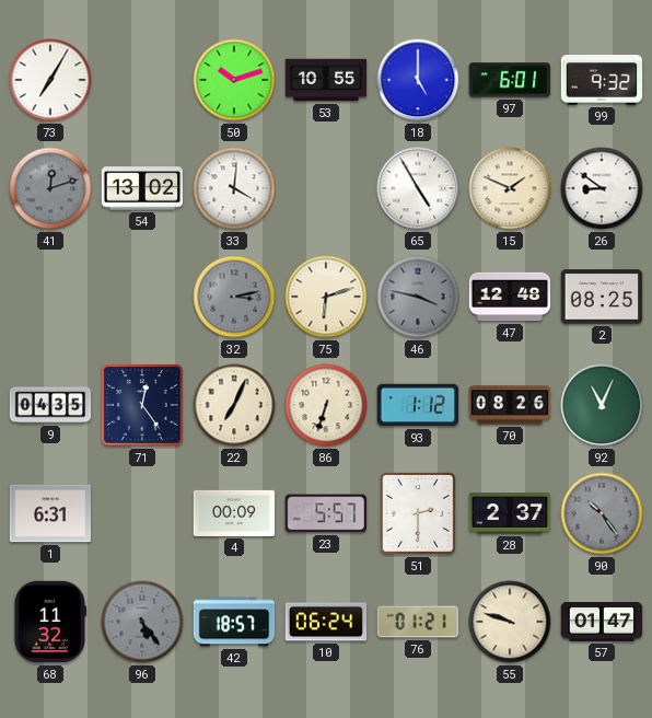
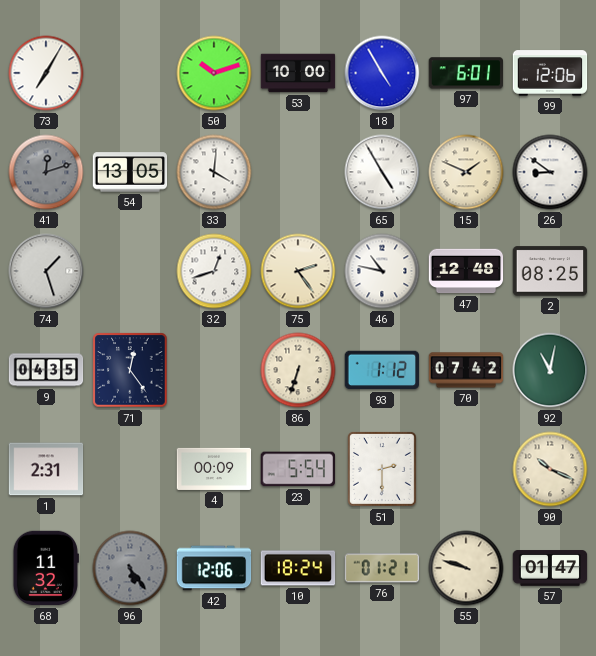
53: 10:55 -> 10:00
18: 5:00 -> 4:55
99: 9:32 -> 12:06
54: 13:02 -> 13:05
74: none -> 1:27
32: 3:13 -> 12:42
32 dial: grey -> white
75: 6:12 -> 2:24
46: 3:47 -> 10:47
46 dial: grey -> white
22: 7:04 -> none
70: 08:26 -> 07:42
92: 11:04 -> 11:02
1: 6:31 -> 2:31
23: 5:57 -> 5:54
28: 2:37 -> none
90: 10:24 -> 10:19
90 dial: grey -> cream
42: 18:57 -> 12:06
10: 06:24 -> 18:24
